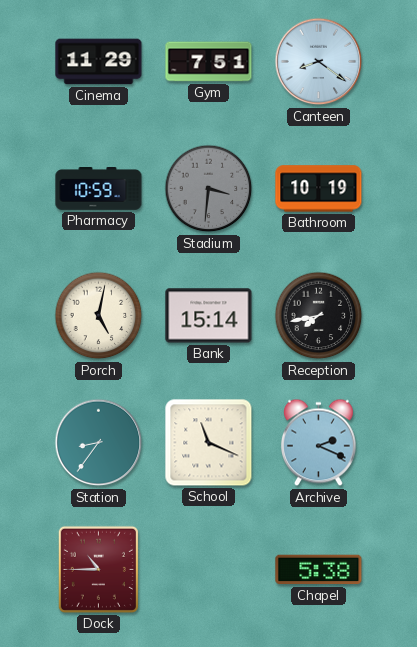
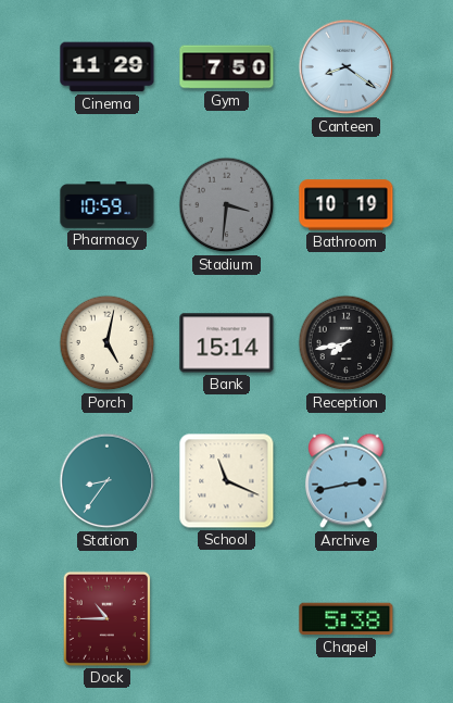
Gym: 7:51 -> 7:50
Archive: 2:19 -> 2:43
